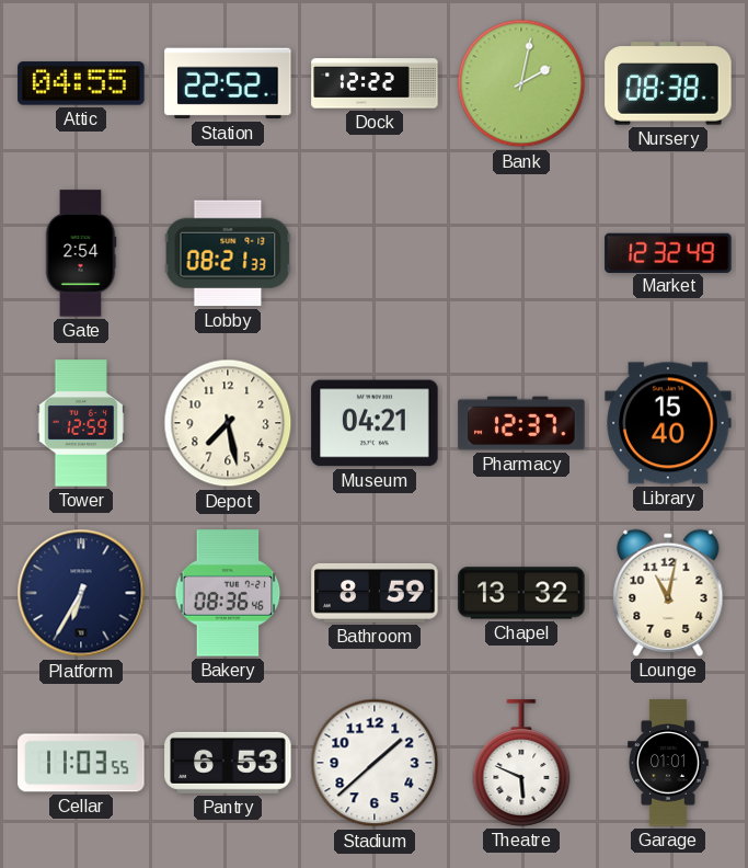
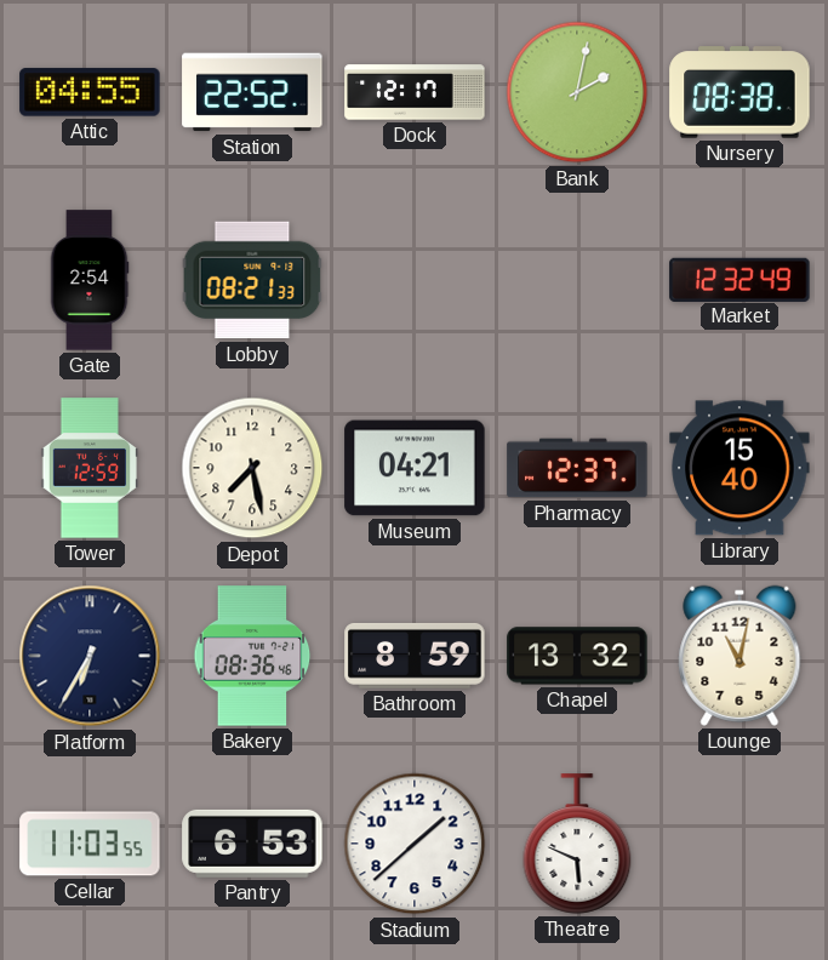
Dock: 12:22 -> 12:17
Garage: 01:01 -> none
